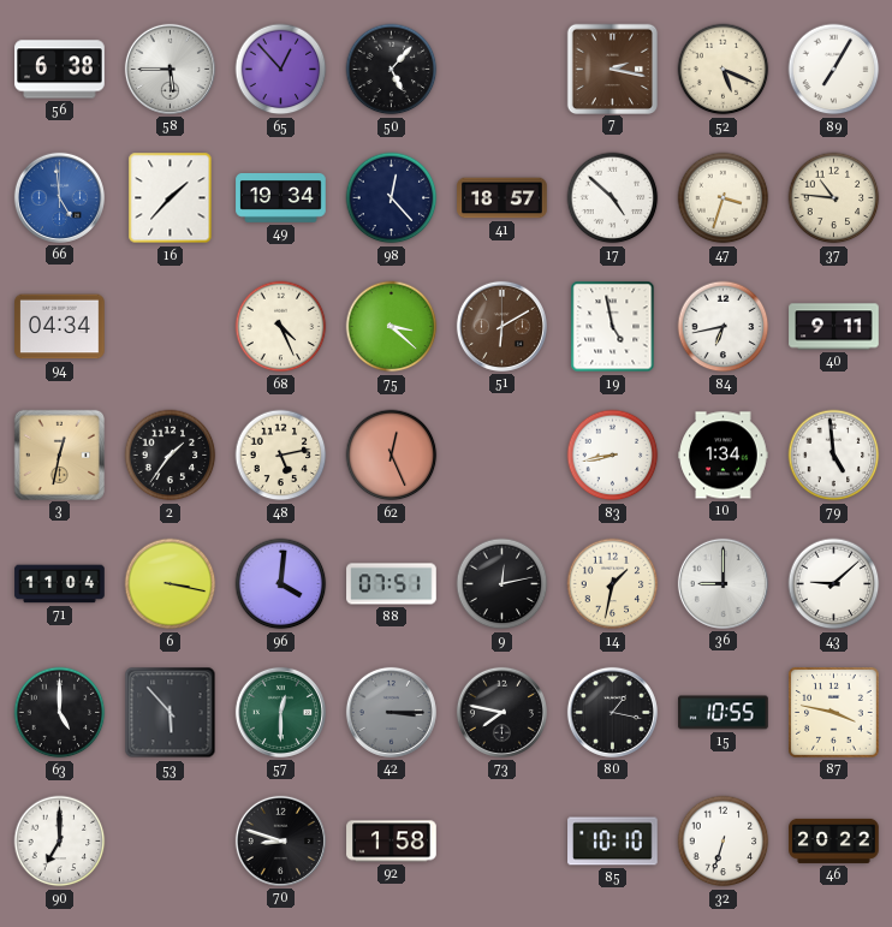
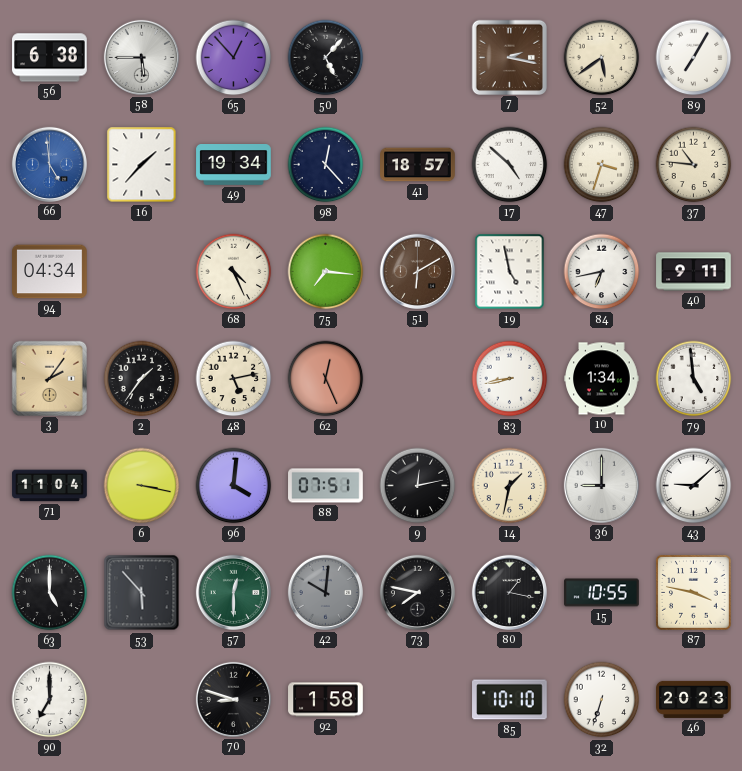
52: 5:19 -> 5:39
75: 3:22 -> 7:16
3: 12:32 -> 2:06
42: 3:15 -> 10:01
46: 20:22 -> 20:23
